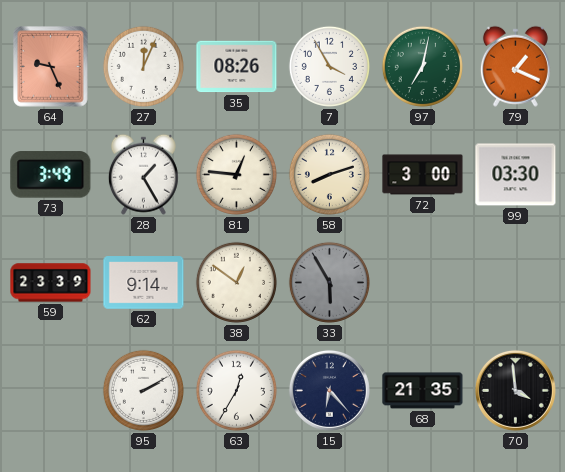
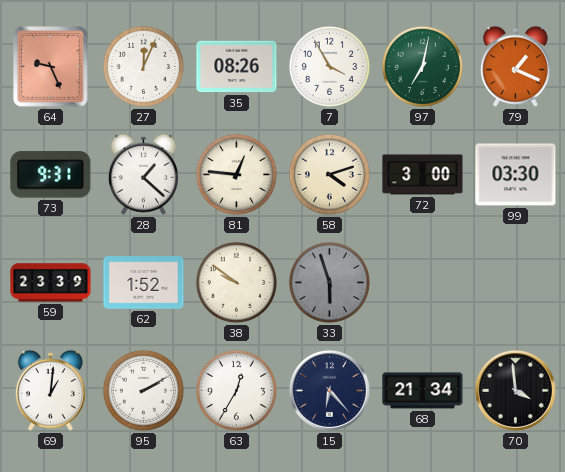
73: 3:49 -> 9:31
28: 1:25 -> 1:22
58: 8:12 -> 4:12
62: 9:14 -> 1:52
38: 12:51 -> 9:51
33: 5:55 -> 5:57
69: none -> 1:01
68: 21:35 -> 21:34
